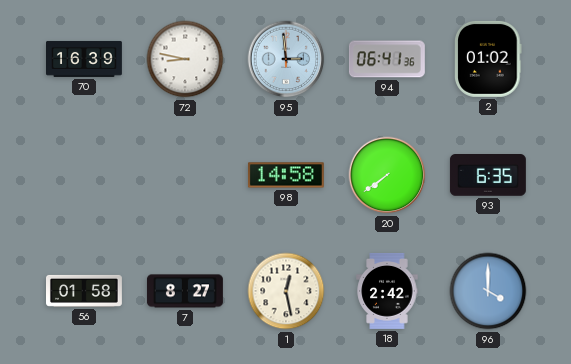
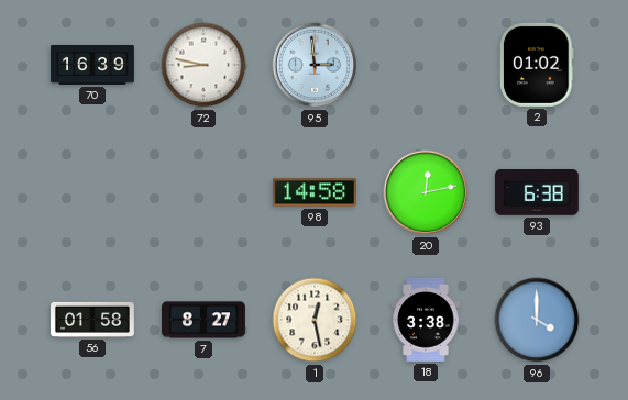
94: 06:41 -> none
20: 7:39 -> 12:13
93: 6:35 -> 6:38
18: 2:42 -> 3:38
